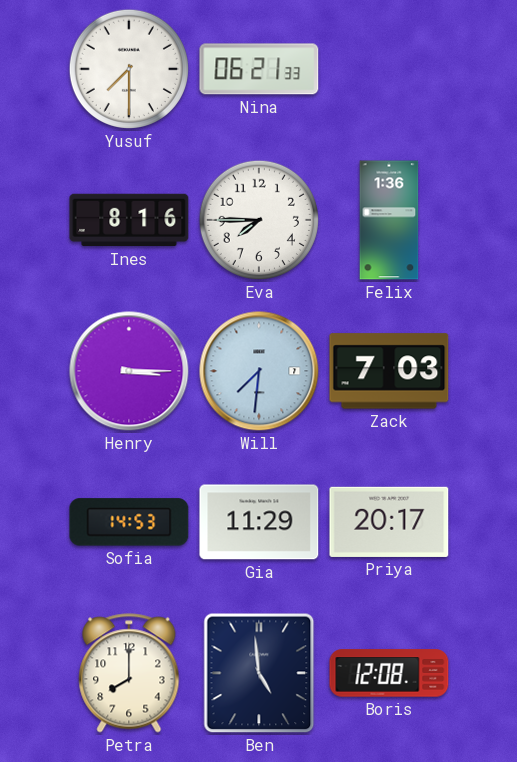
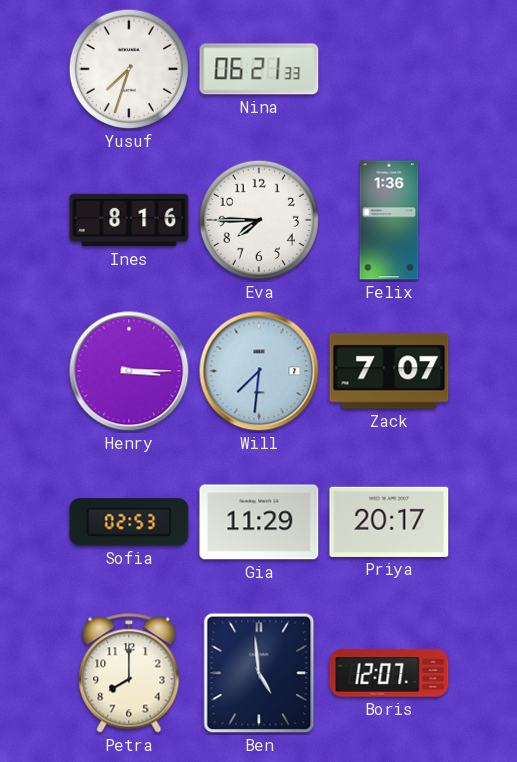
Yusuf: 7:30 -> 7:33
Zack: 7:03 -> 7:07
Sofia: 14:53 -> 02:53
Boris: 12:08 -> 12:07
